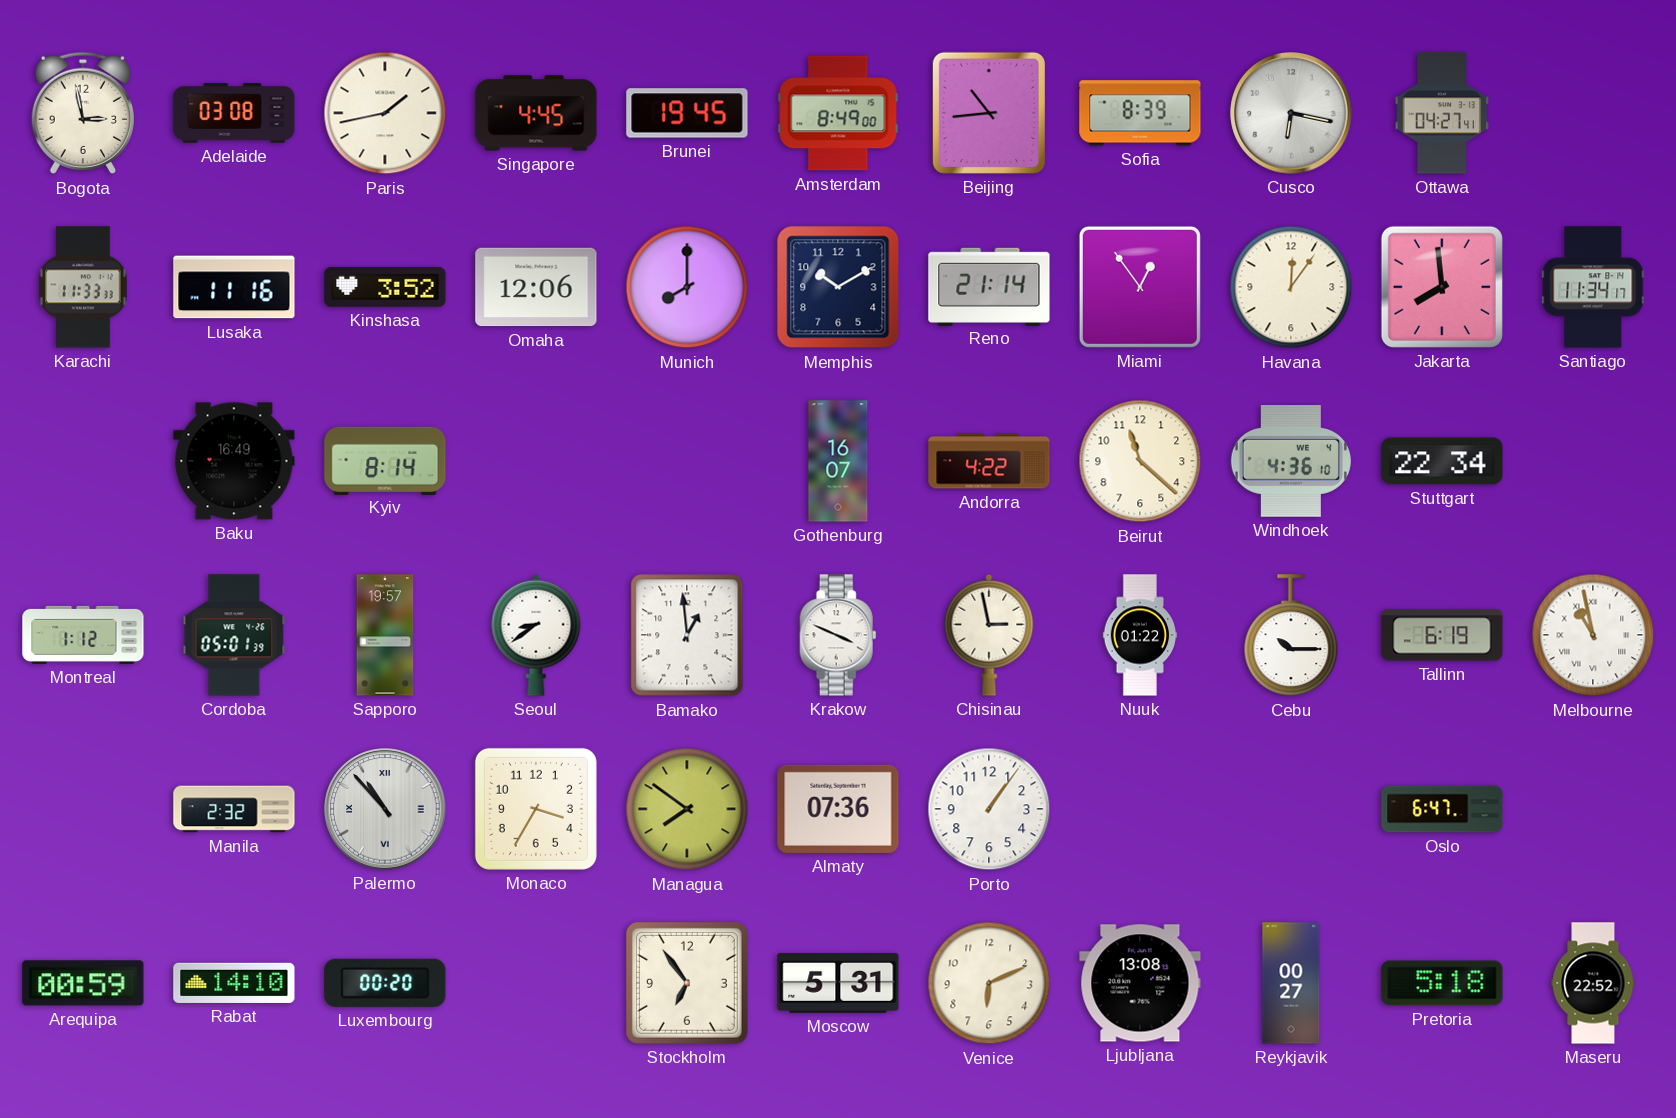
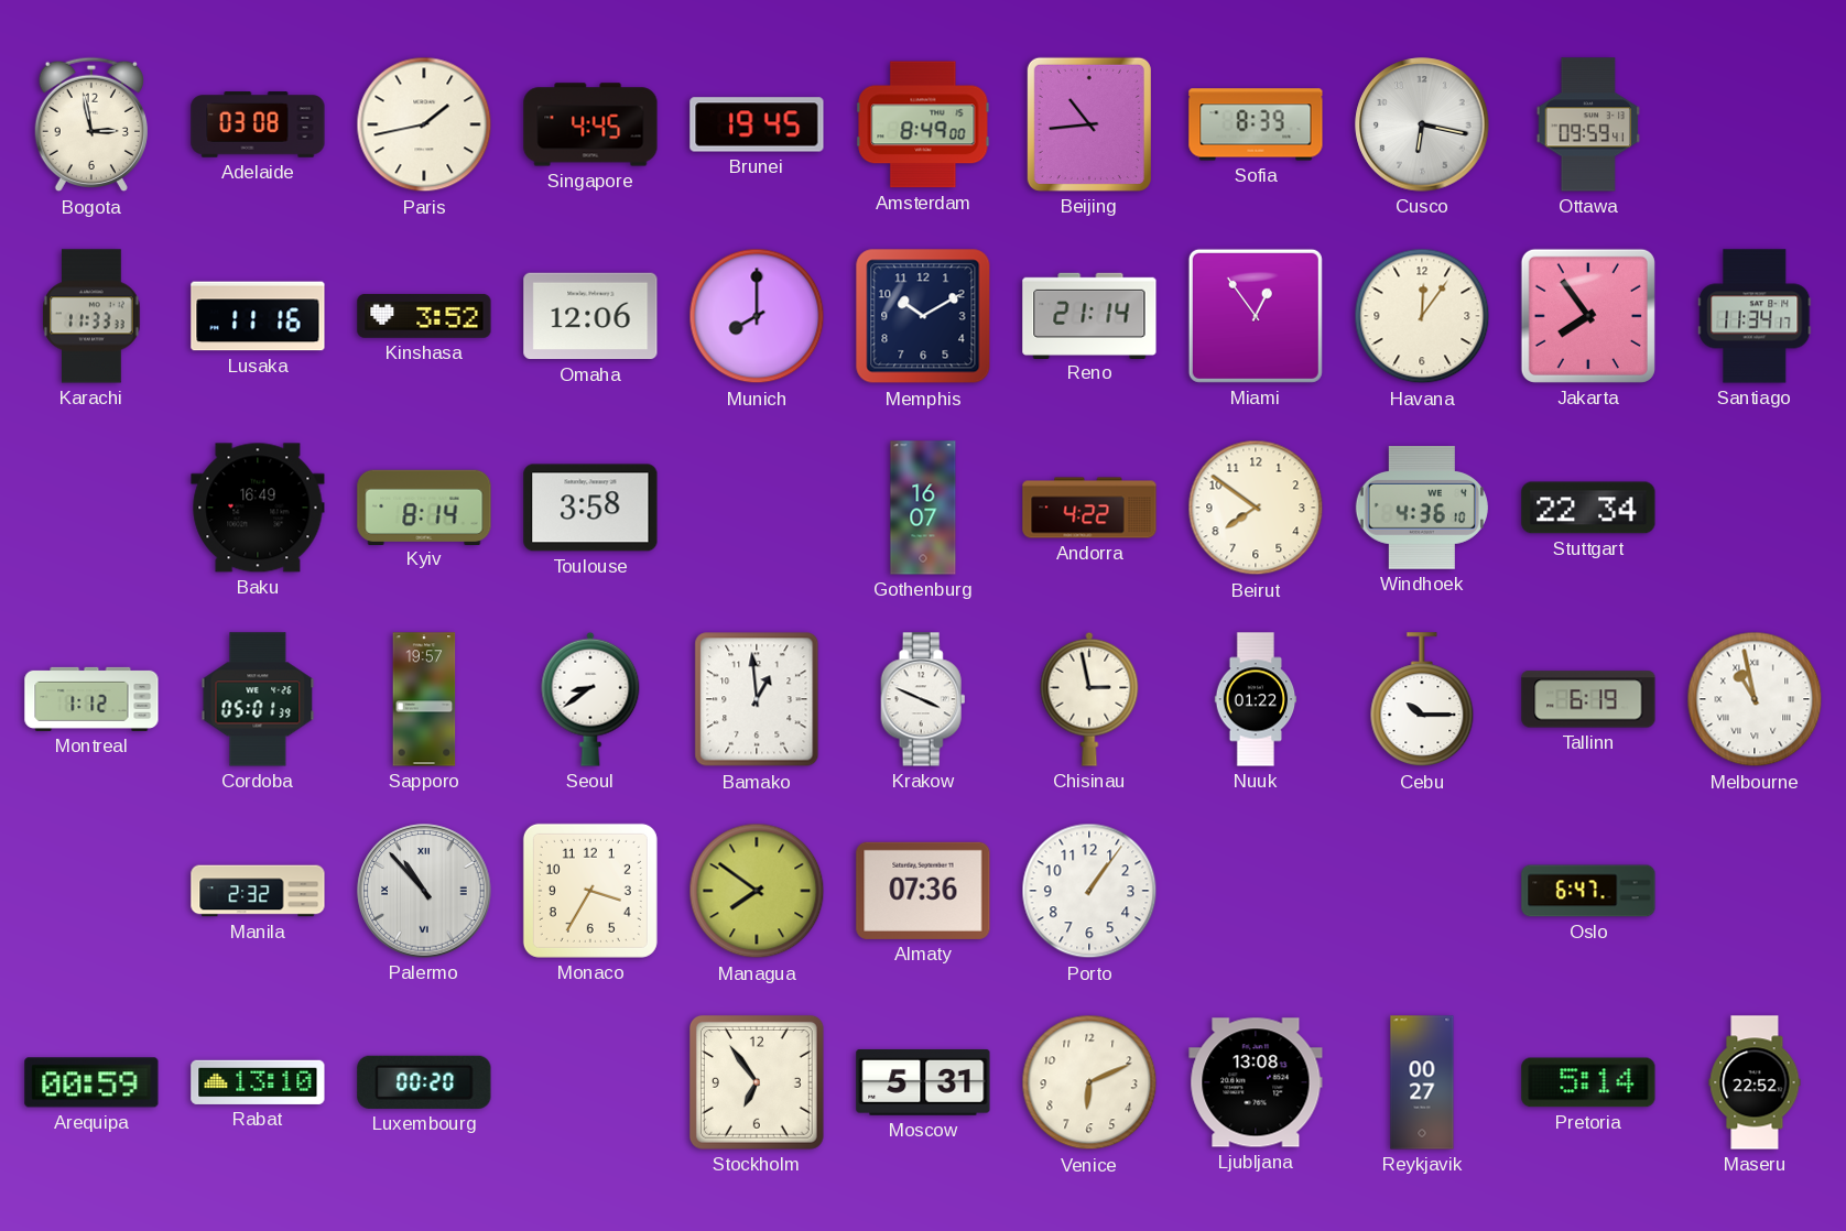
Ottawa: 04:27 -> 09:59
Jakarta: 7:59 -> 7:54
Toulouse: none -> 3:58
Beirut: 11:22 -> 7:51
Rabat: 14:10 -> 13:10
Pretoria: 5:18 -> 5:14
